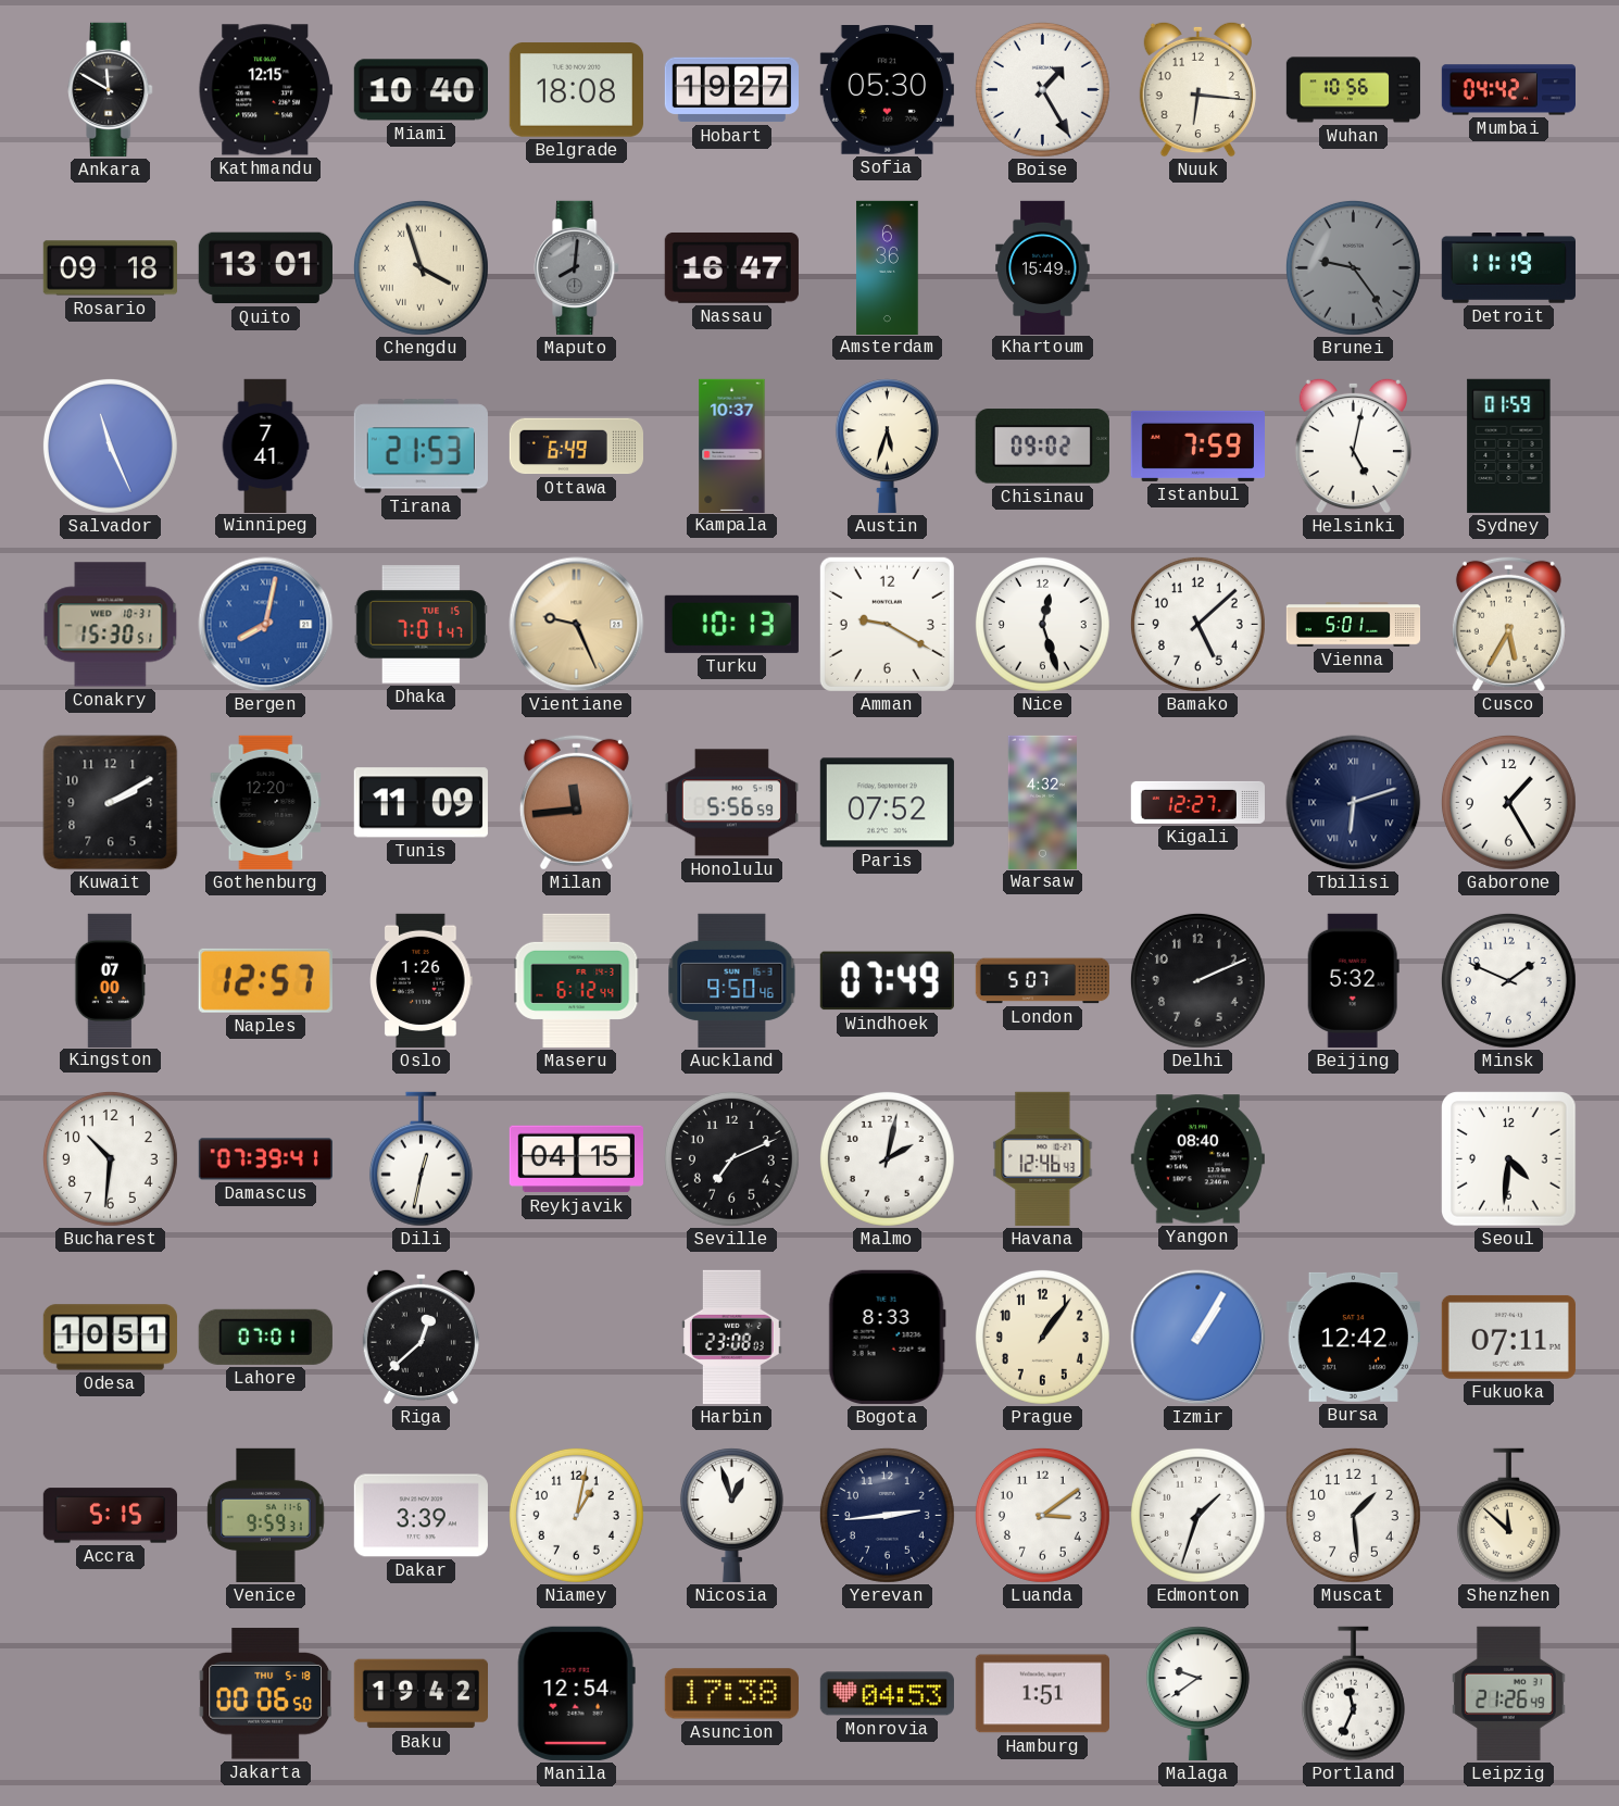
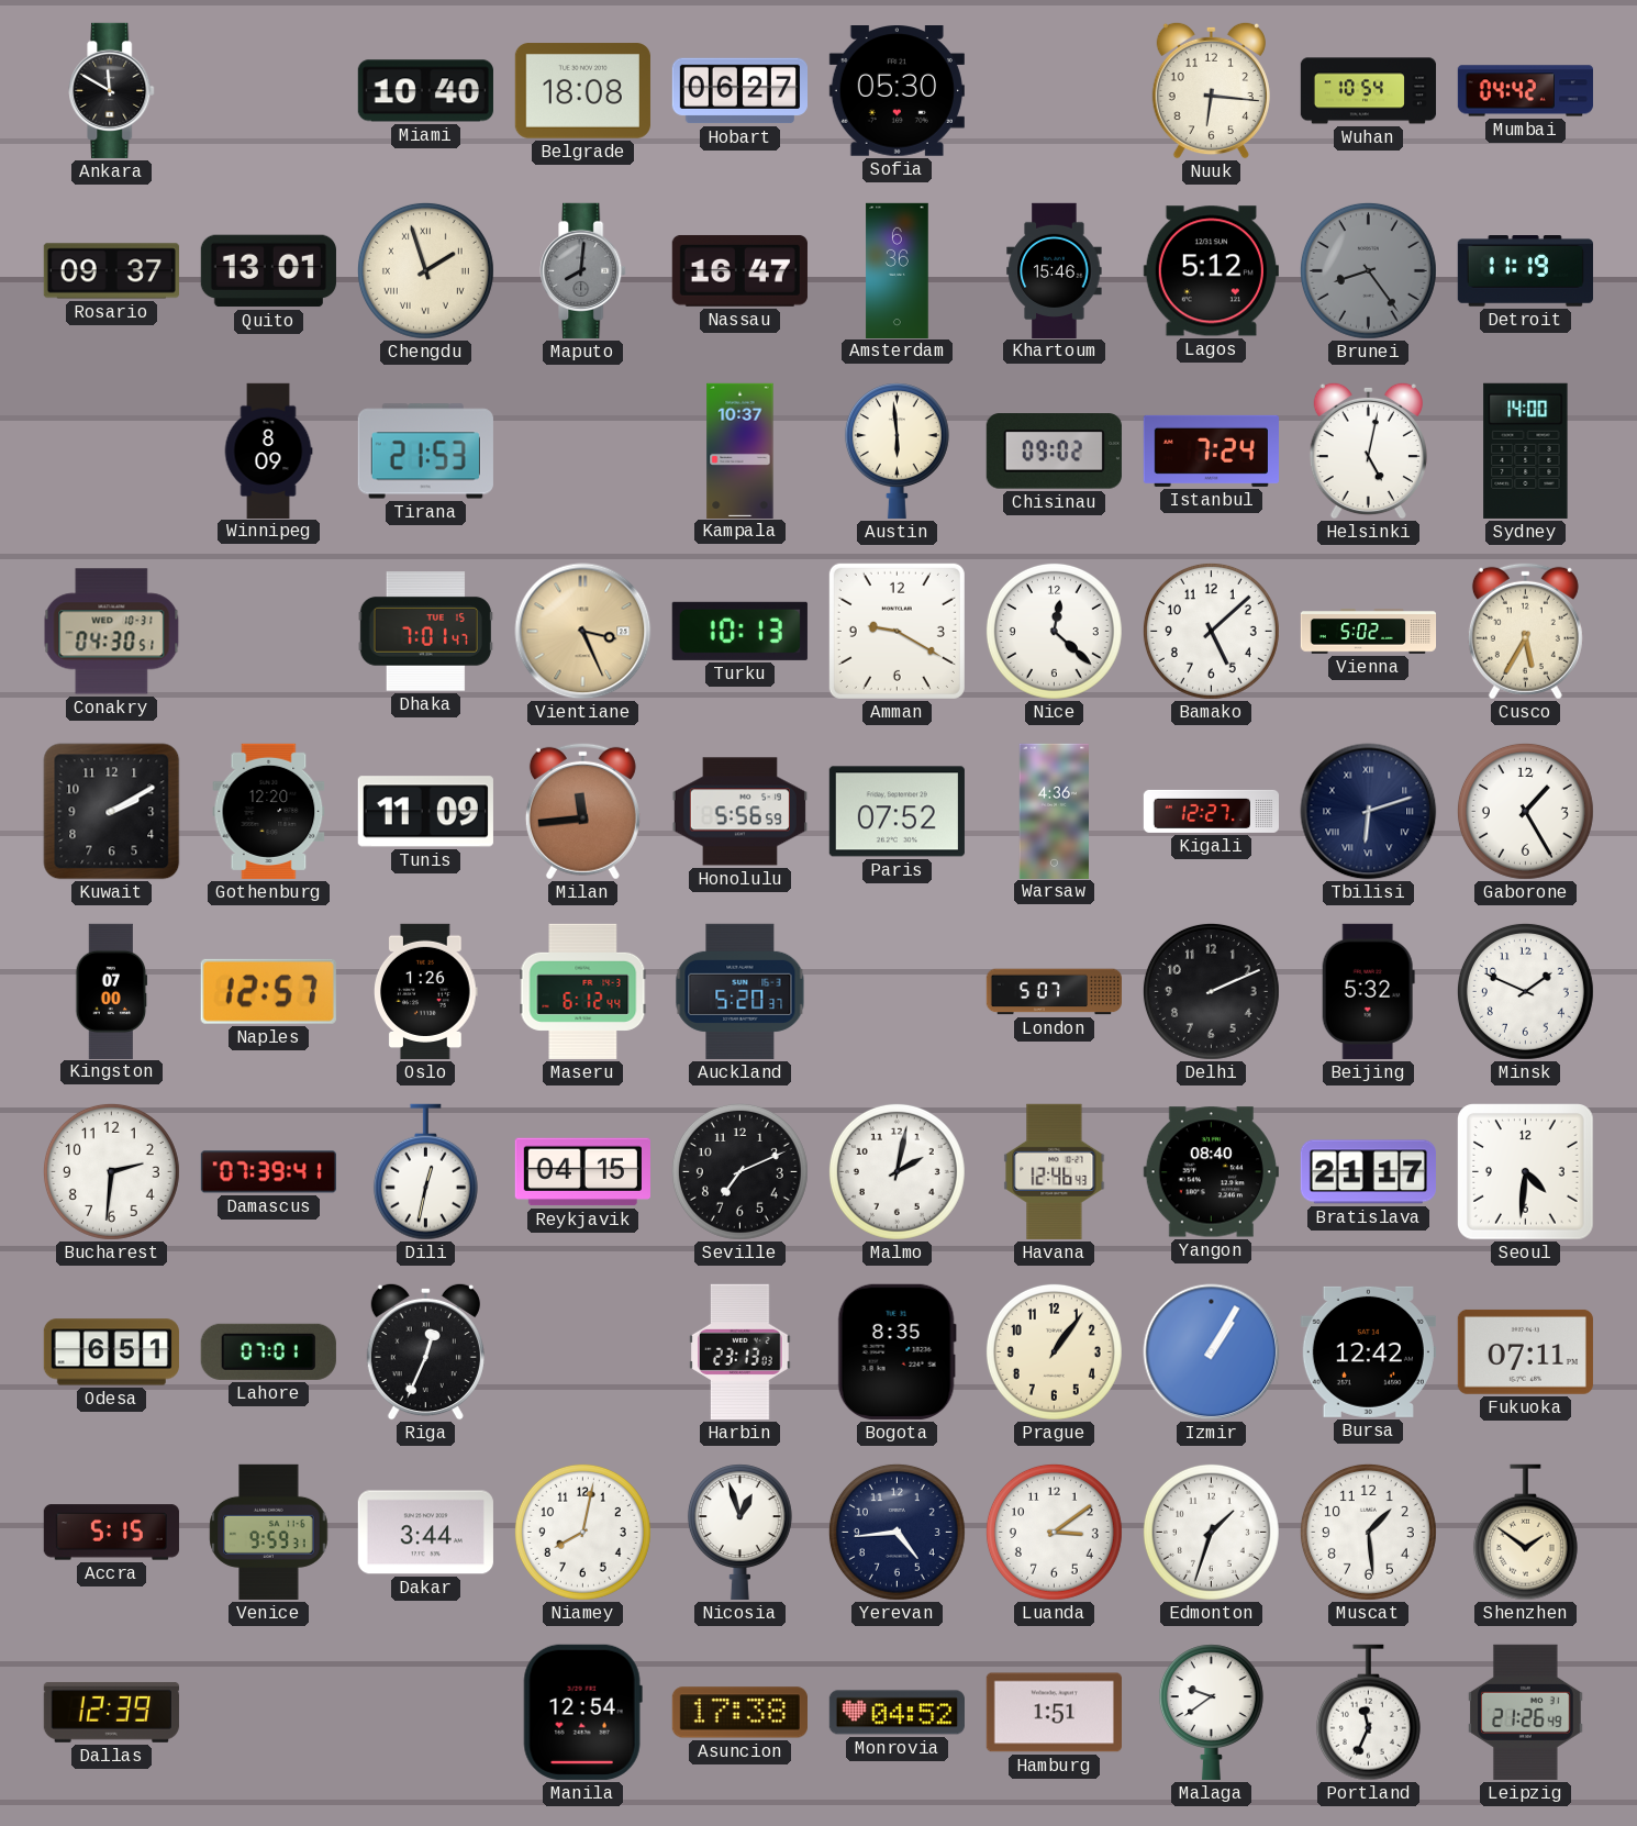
Kathmandu: 12:15 -> none
Hobart: 19:27 -> 06:27
Boise: 1:25 -> none
Wuhan: 10:56 -> 10:54
Rosario: 09:18 -> 09:37
Chengdu: 3:57 -> 1:57
Khartoum: 15:49 -> 15:46
Lagos: none -> 5:12
Brunei: 9:24 -> 8:24
Salvador: 11:26 -> none
Winnipeg: 7:41 -> 8:09
Ottawa: 6:49 -> none
Austin: 5:33 -> 5:59
Istanbul: 7:59 -> 7:24
Sydney: 01:59 -> 14:00
Conakry: 15:30 -> 04:30
Bergen: 8:02 -> none
Vientiane: 9:26 -> 3:26
Nice: 12:27 -> 12:22
Vienna: 5:01 -> 5:02
Warsaw: 4:32 -> 4:36
Auckland: 9:50 -> 5:20
Windhoek: 07:49 -> none
Bucharest: 10:31 -> 2:31
Bratislava: none -> 21:17
Odesa: 10:51 -> 6:51
Riga: 12:38 -> 12:34
Harbin: 23:08 -> 23:13
Bogota: 8:33 -> 8:35
Dakar: 3:39 -> 3:44
Niamey: 1:02 -> 8:02
Yerevan: 2:44 -> 4:44
Shenzhen: 11:52 -> 1:51
Dallas: none -> 12:39
Jakarta: 00:06 -> none
Baku: 19:42 -> none
Monrovia: 04:53 -> 04:52
